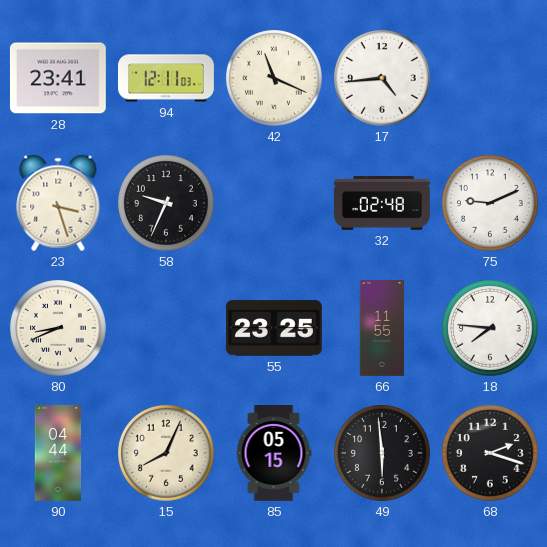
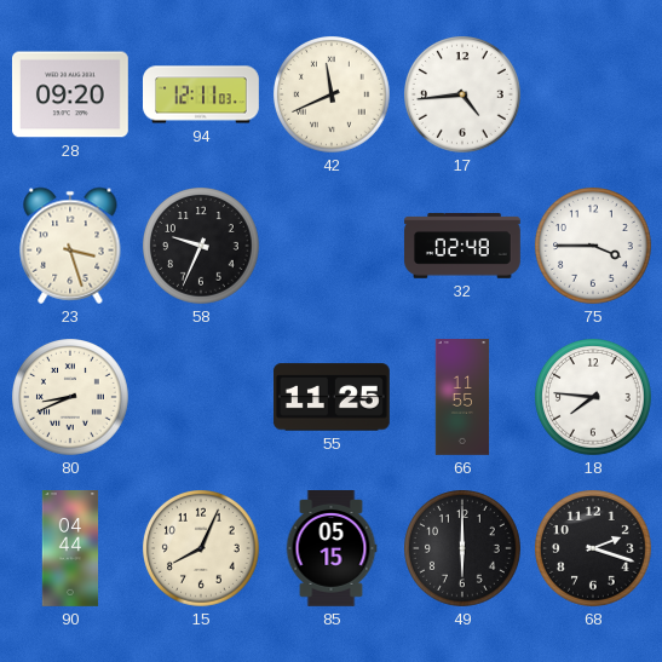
28: 23:41 -> 09:20
42: 11:19 -> 11:41
75: 9:11 -> 3:45
55: 23:25 -> 11:25
49: 5:59 -> 6:00
